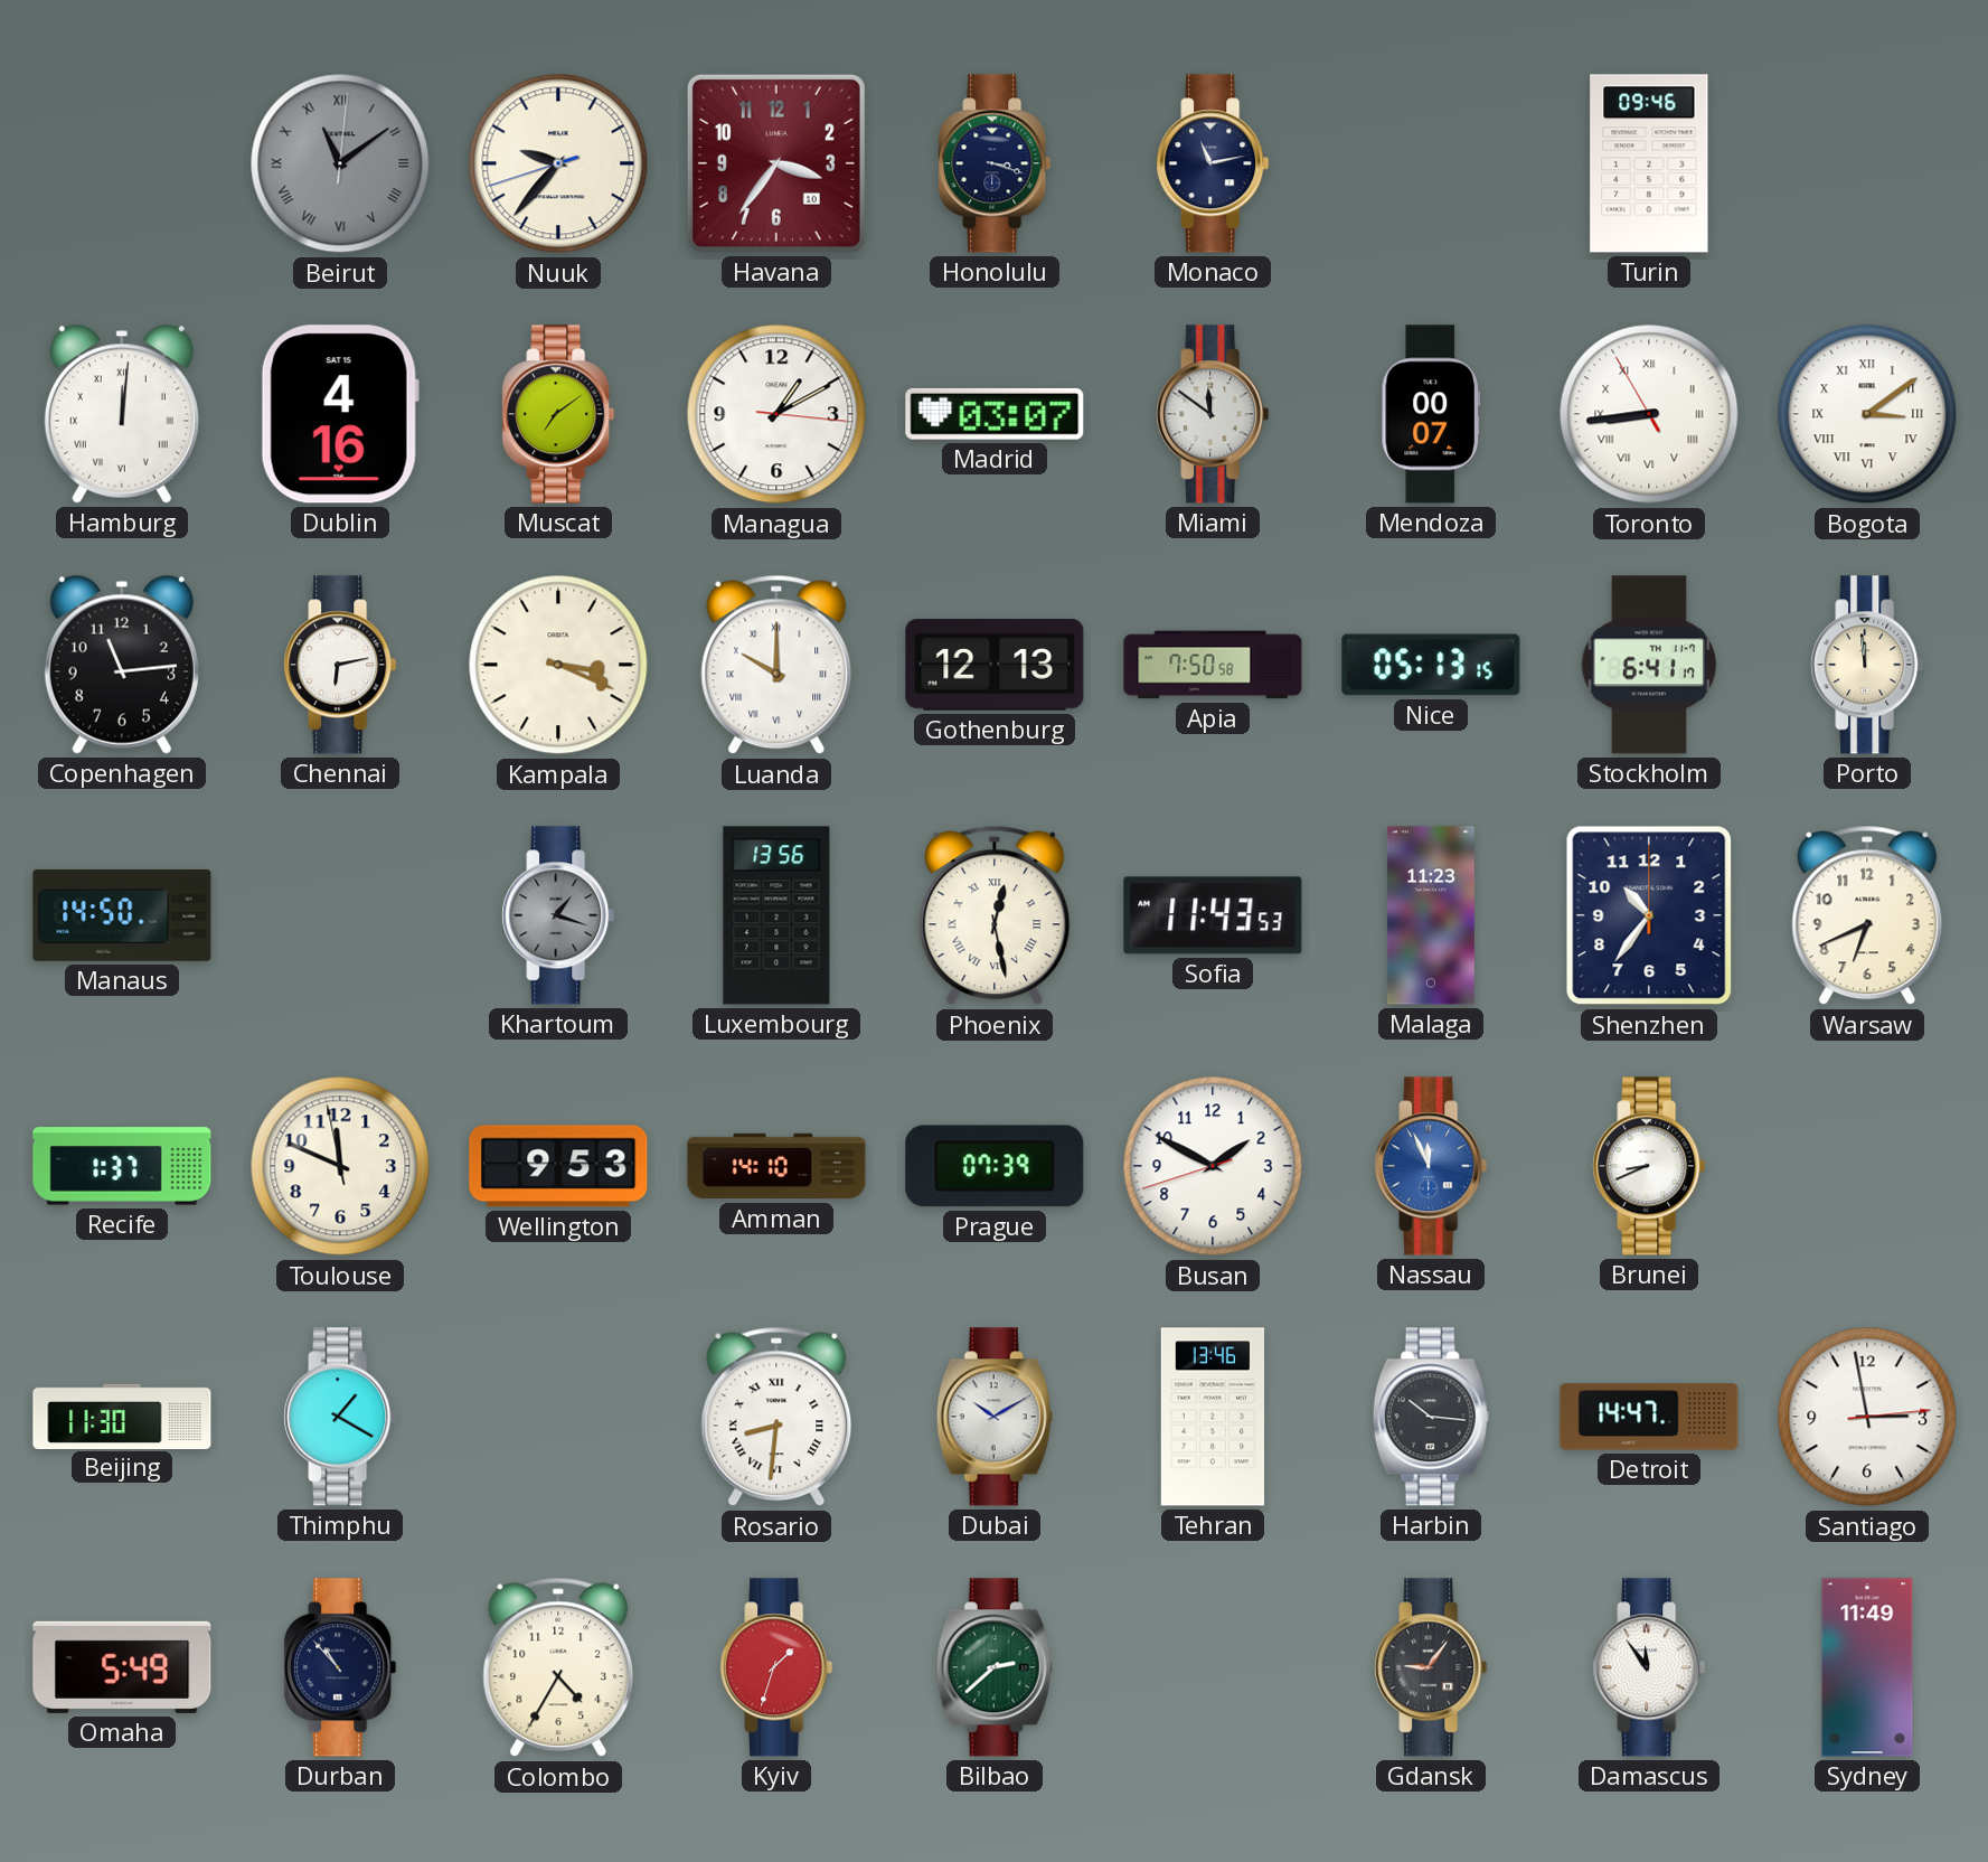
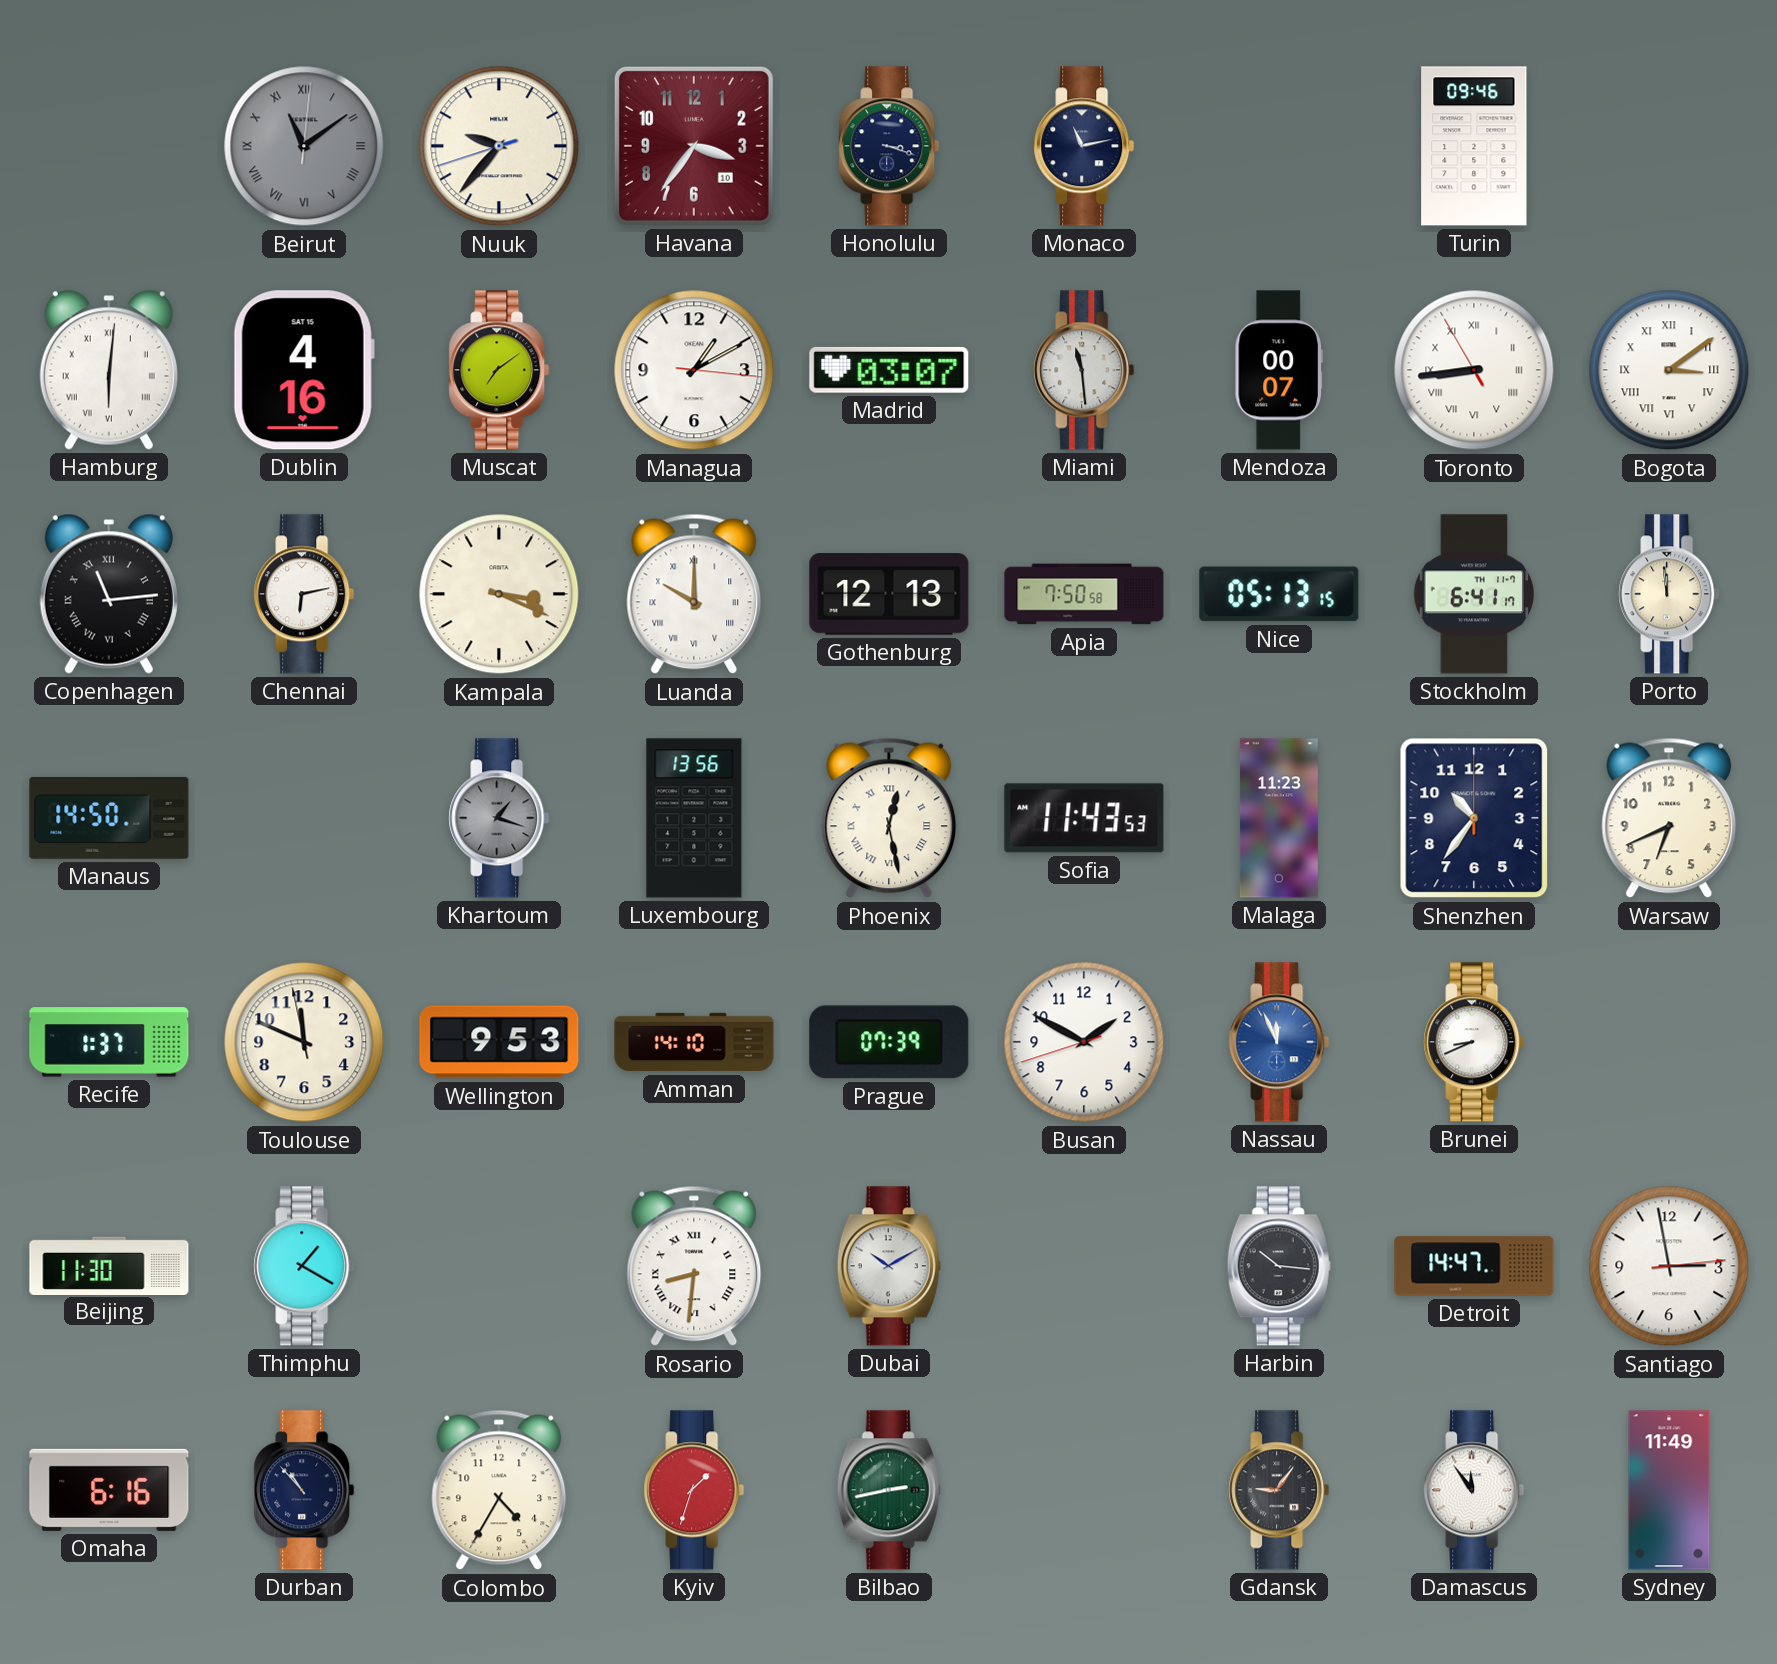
Hamburg: 12:01 -> 6:01
Miami: 11:51 -> 11:29
Copenhagen numerals: Arabic -> Roman
Tehran: 13:46 -> none
Omaha: 5:49 -> 6:16
Bilbao: 2:38 -> 2:43
